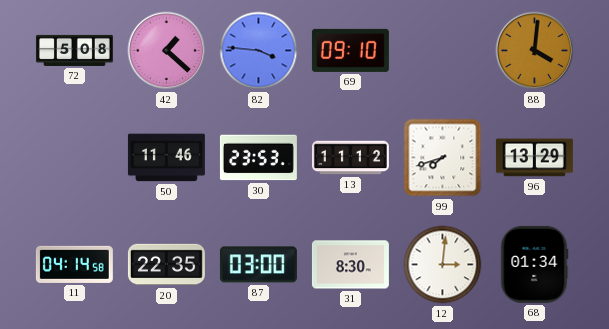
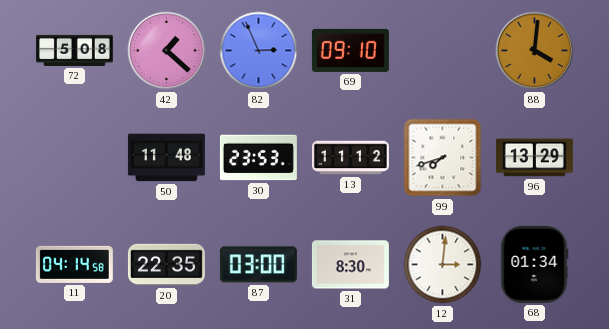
82: 3:46 -> 2:56
50: 11:46 -> 11:48
